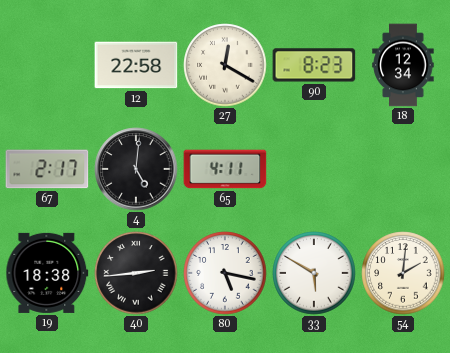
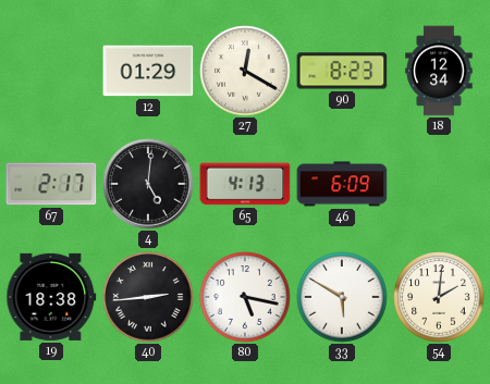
12: 22:58 -> 01:29
65: 4:11 -> 4:13
46: none -> 6:09
